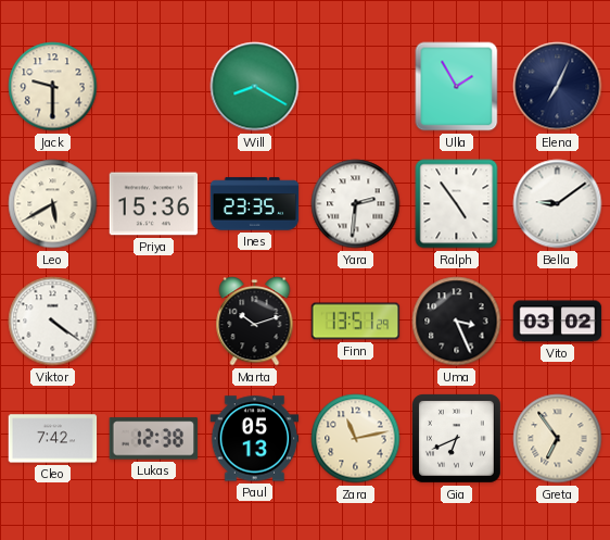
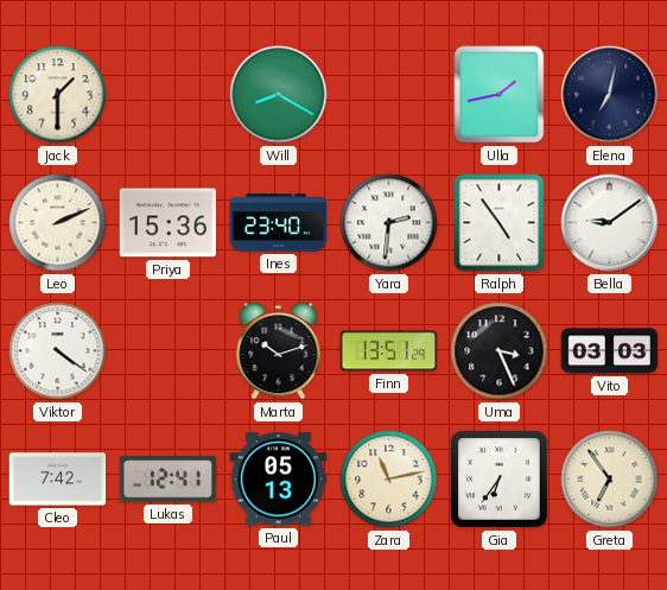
Jack: 9:30 -> 1:30
Ulla: 1:55 -> 1:43
Elena: 7:04 -> 7:02
Leo: 5:40 -> 2:11
Ines: 23:35 -> 23:40
Vito: 03:02 -> 03:03
Lukas: 12:38 -> 12:41
Gia: 6:41 -> 6:36
